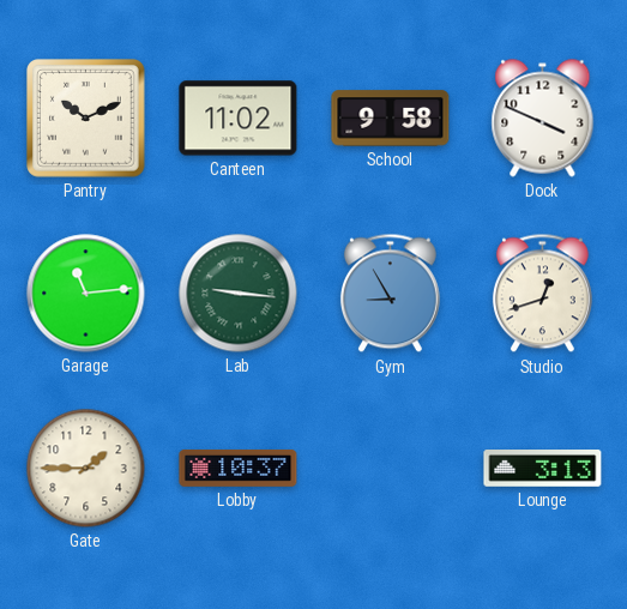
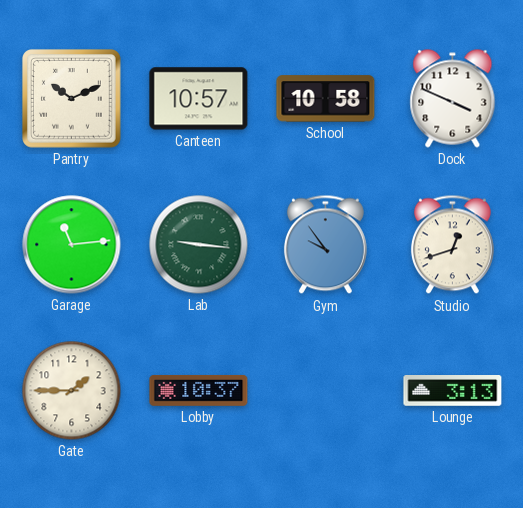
Canteen: 11:02 -> 10:57
School: 9:58 -> 10:58
Gym: 8:55 -> 9:54
